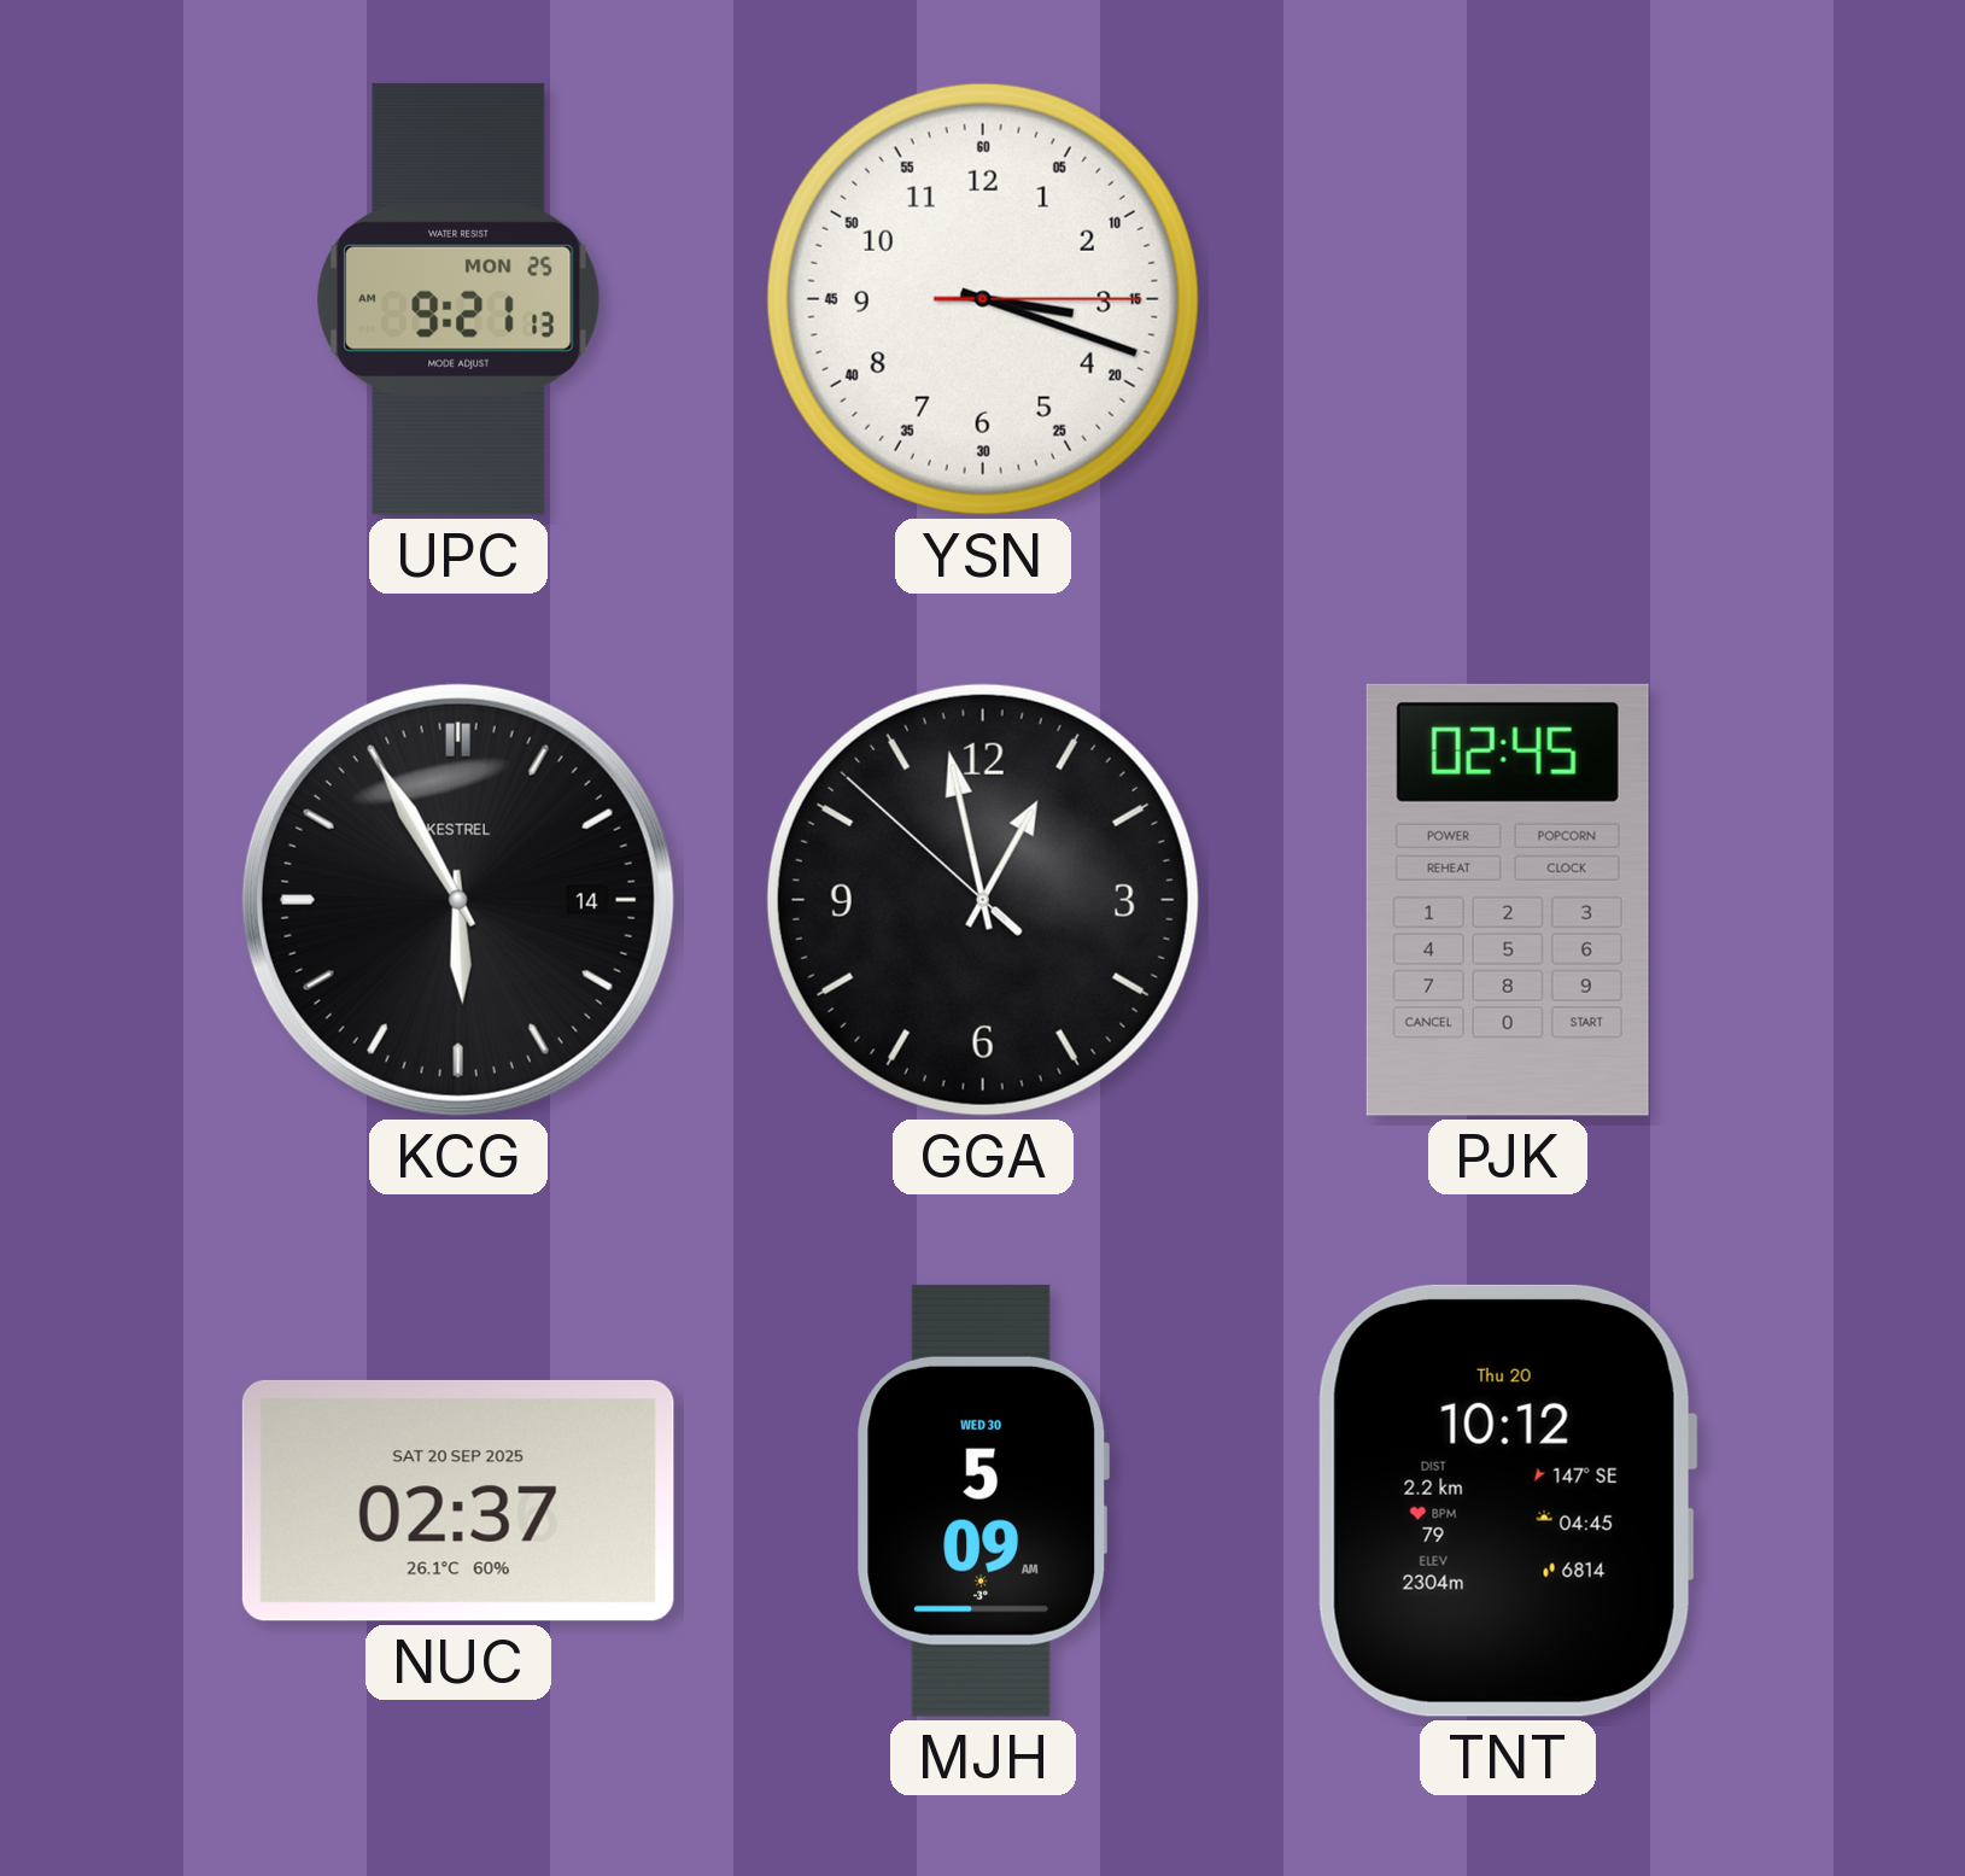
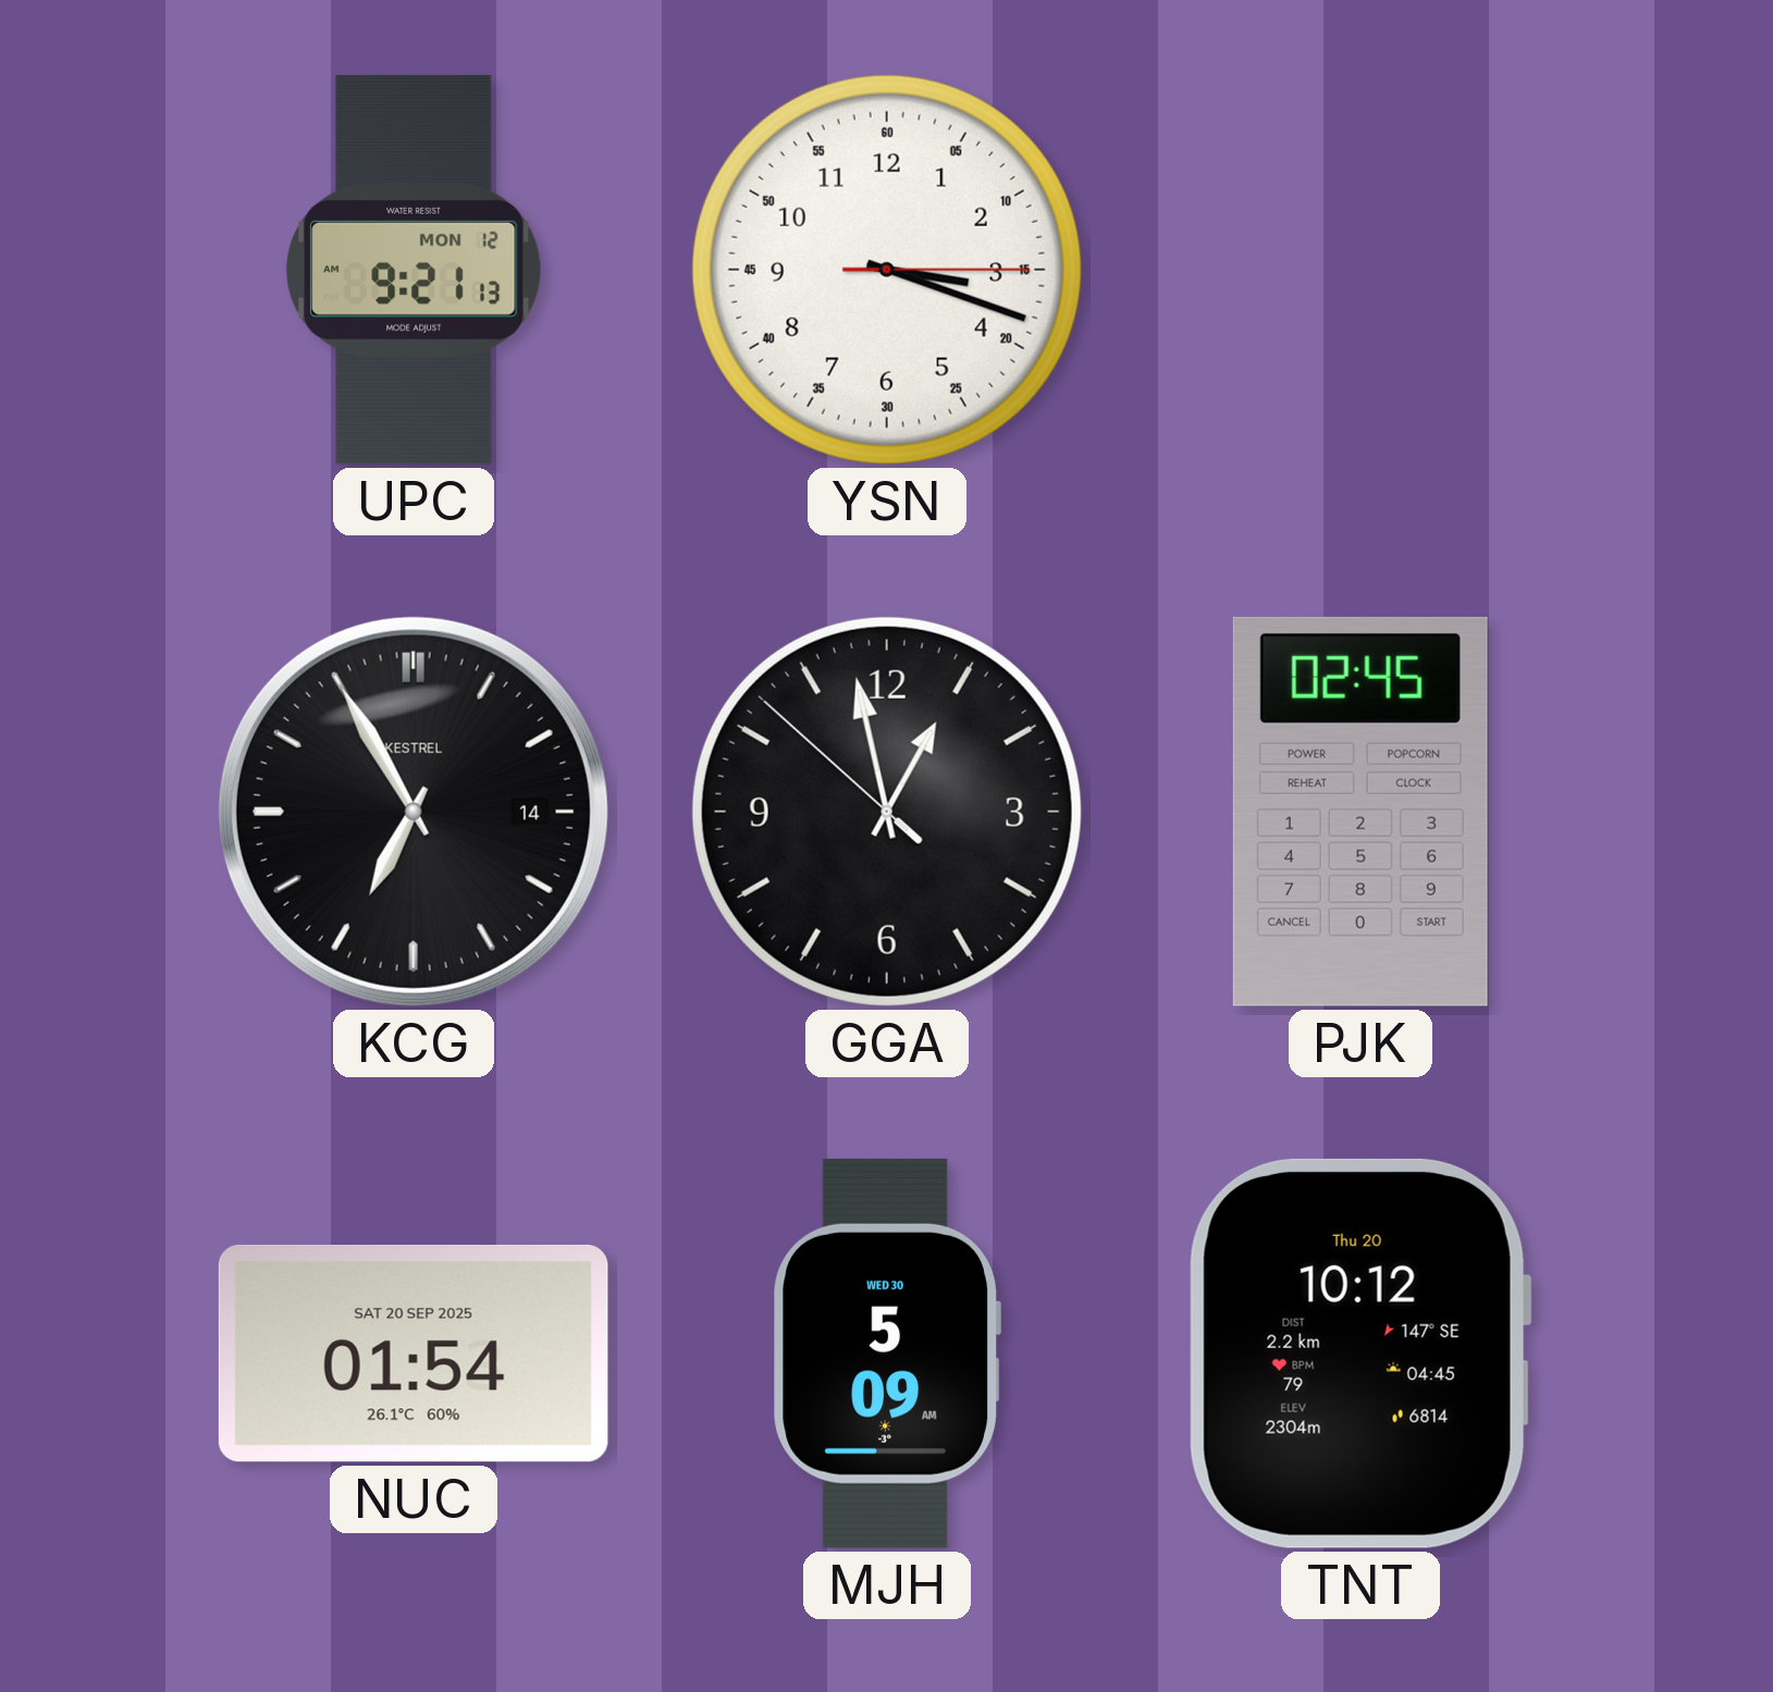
UPC date: MON 25 -> MON 12
KCG: 5:55 -> 6:55
NUC: 02:37 -> 01:54
